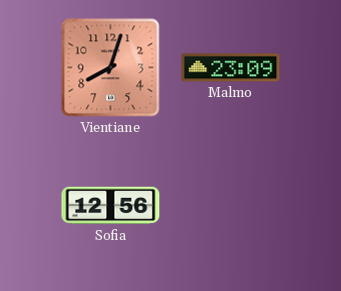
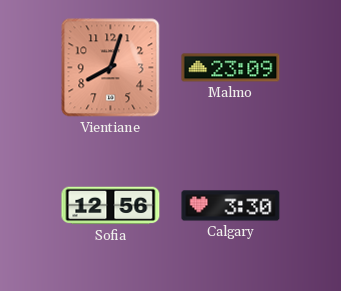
Calgary: none -> 3:30
